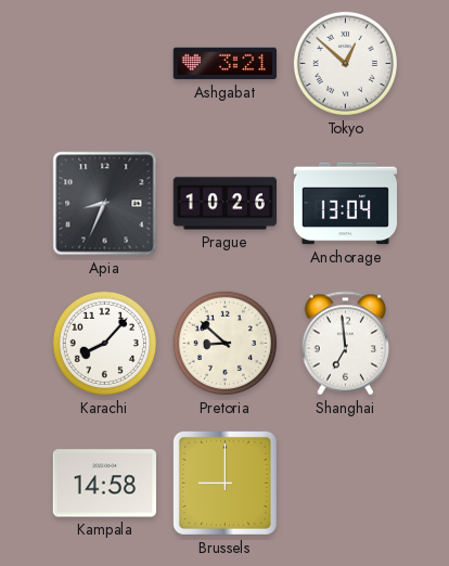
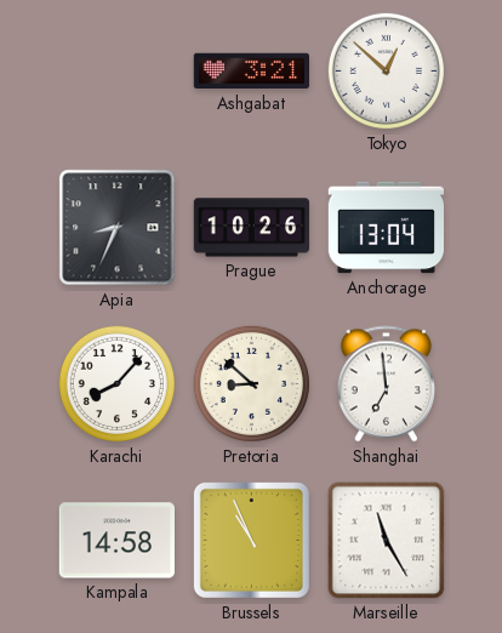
Brussels: 9:00 -> 10:56
Marseille: none -> 11:25
